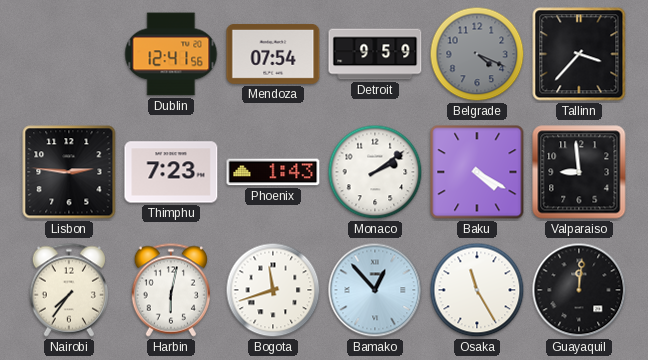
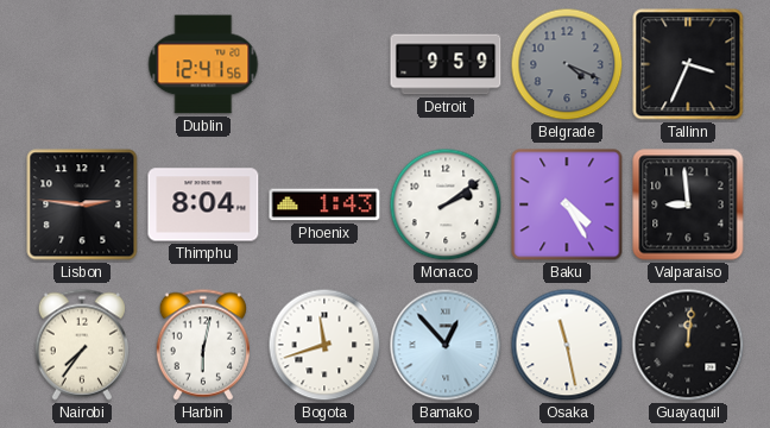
Mendoza: 07:54 -> none
Tallinn: 3:37 -> 3:34
Thimphu: 7:23 -> 8:04
Baku: 4:20 -> 4:25
Osaka: 11:25 -> 11:28
